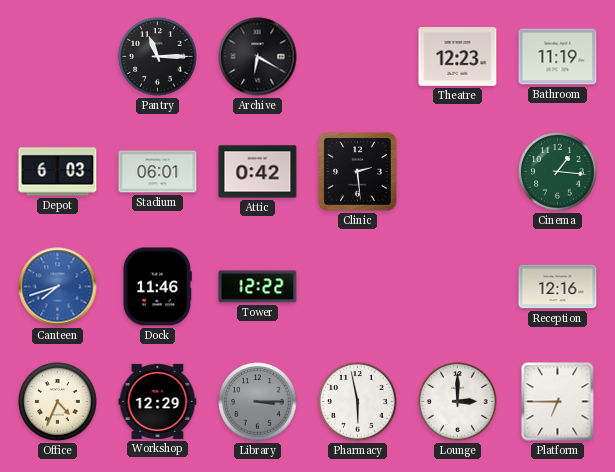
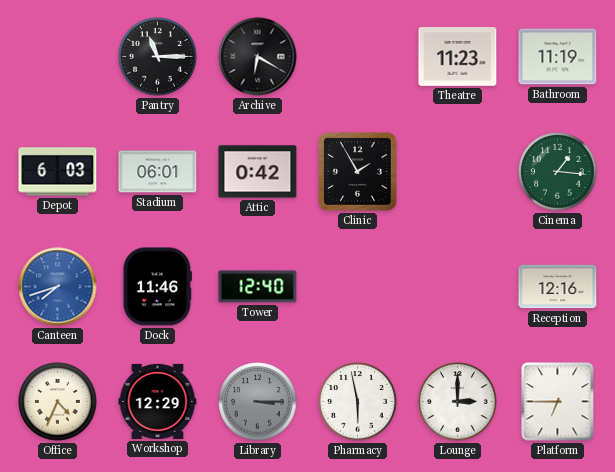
Theatre: 12:23 -> 11:23
Clinic: 2:29 -> 1:55
Tower: 12:22 -> 12:40
